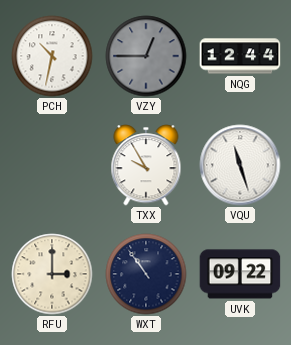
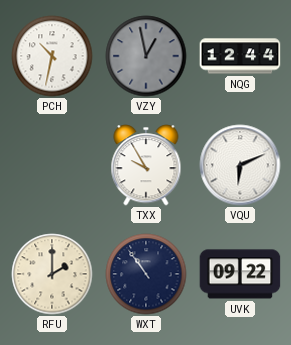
VZY: 12:45 -> 12:58
VQU: 11:27 -> 6:11
RFU: 3:00 -> 2:00
